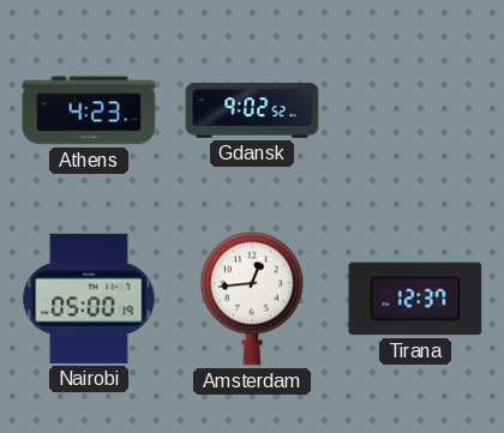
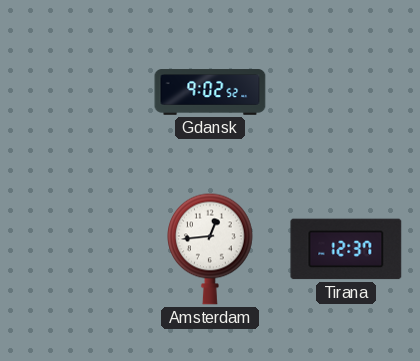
Athens: 4:23 -> none
Nairobi: 05:00 -> none
